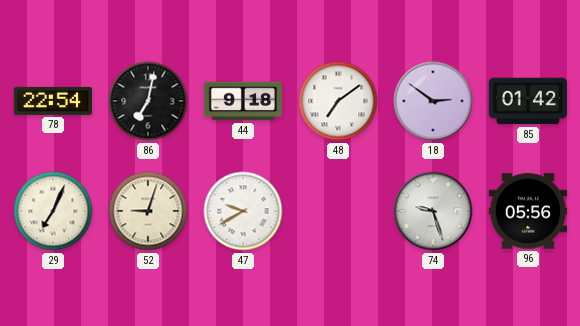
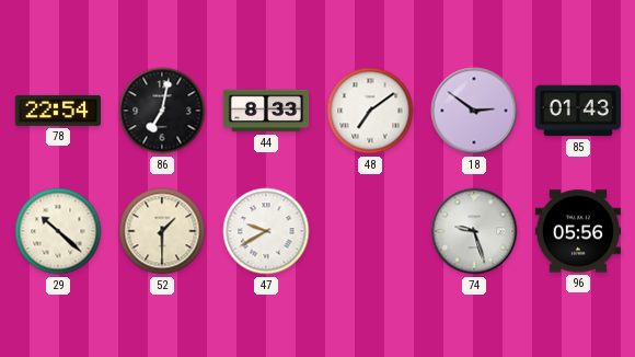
44: 9:18 -> 8:33
85: 01:42 -> 01:43
29: 7:04 -> 10:22
52: 9:03 -> 1:30
